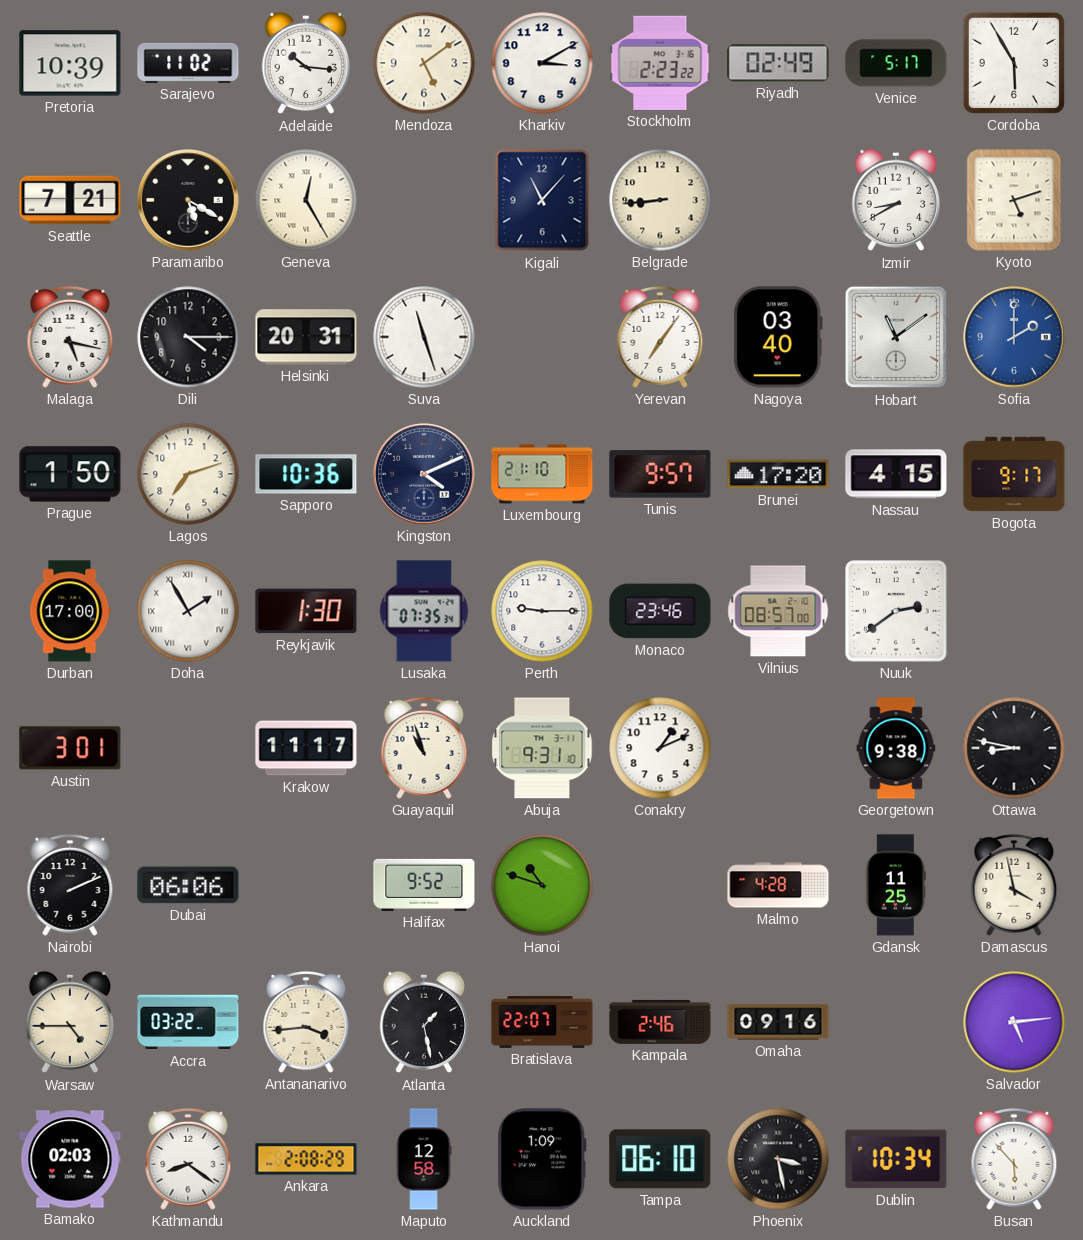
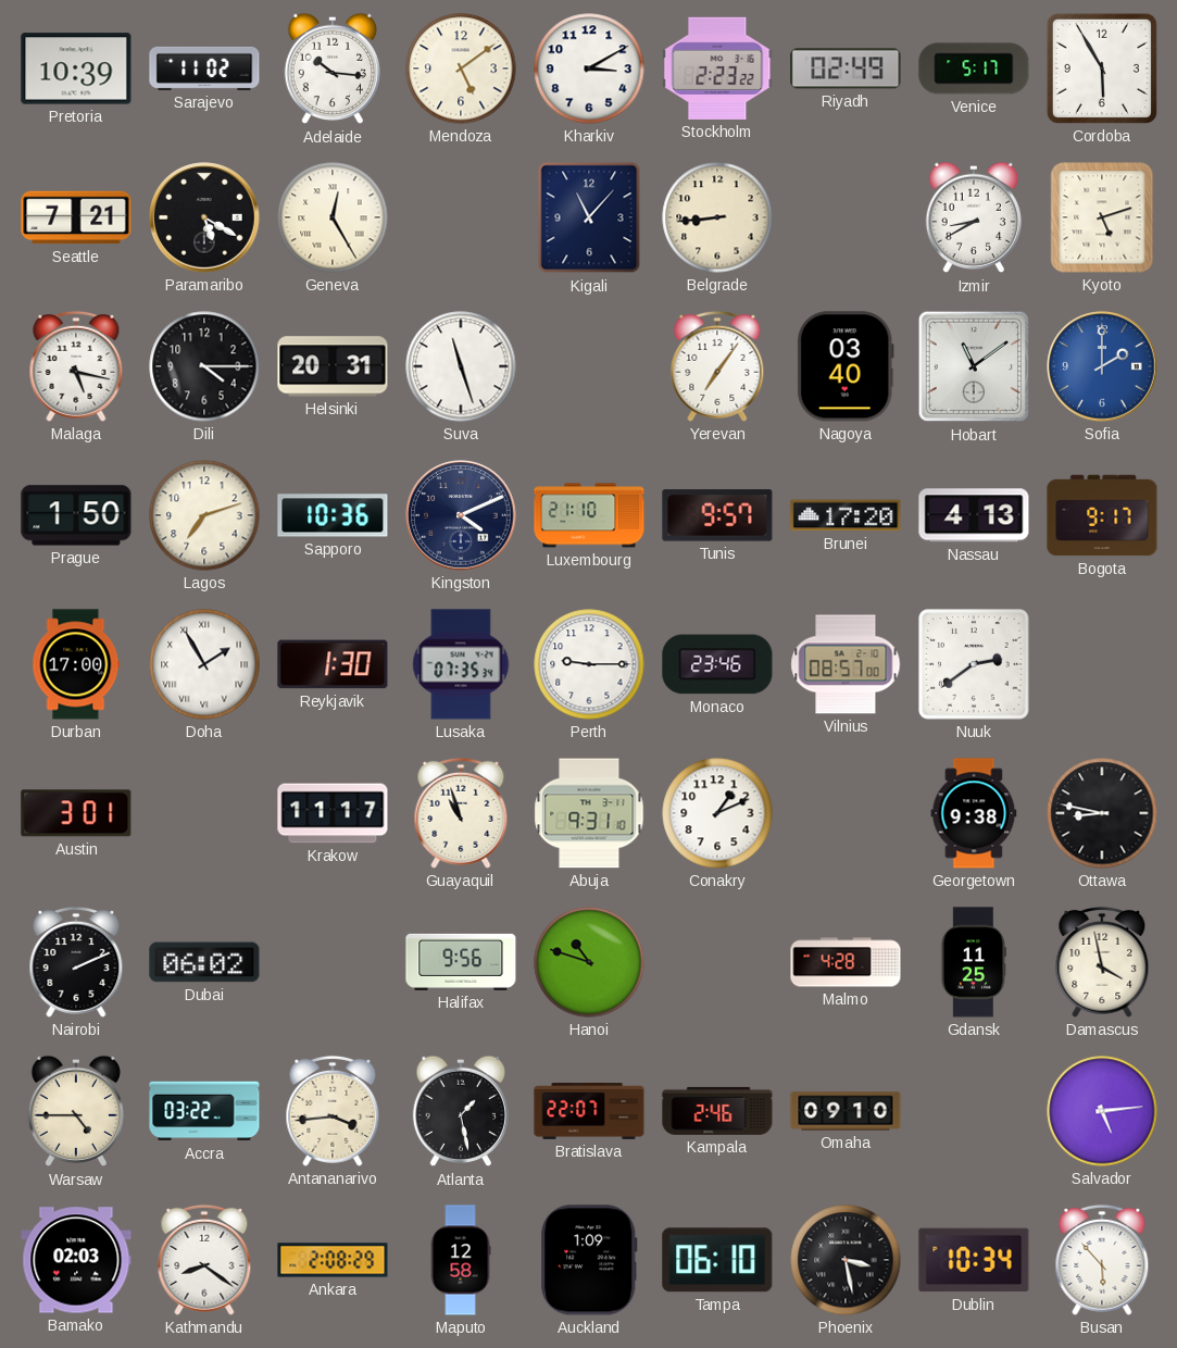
Nassau: 4:15 -> 4:13
Dubai: 06:06 -> 06:02
Halifax: 9:52 -> 9:56
Omaha: 09:16 -> 09:10
